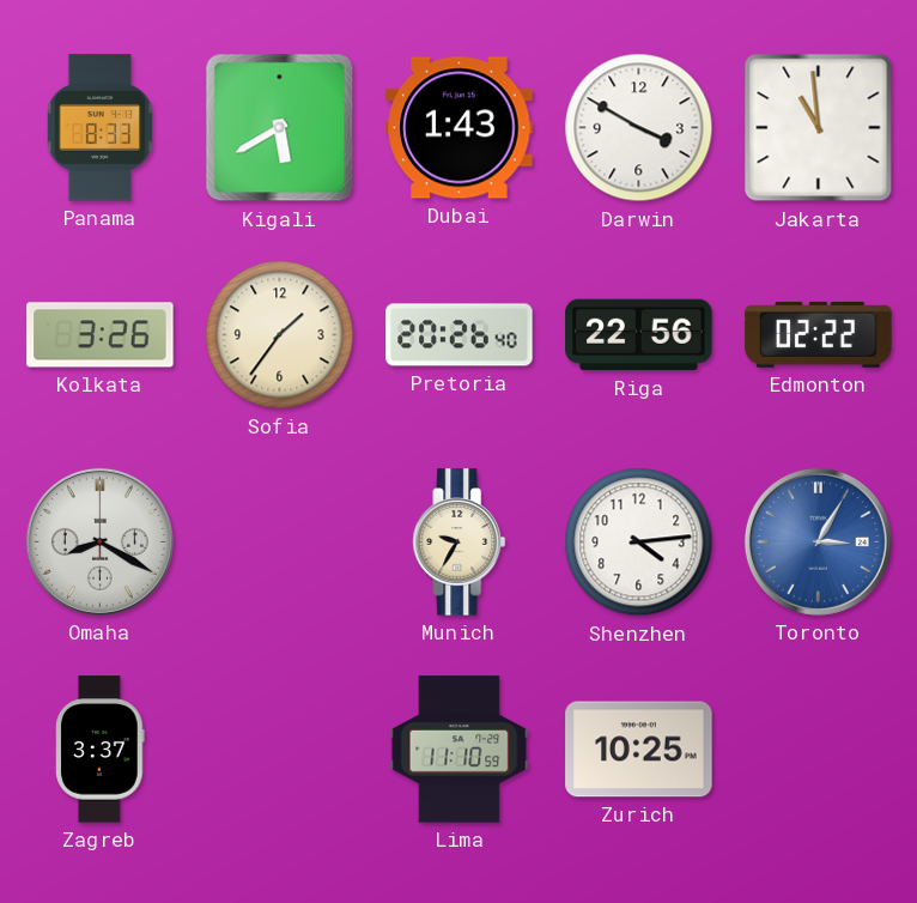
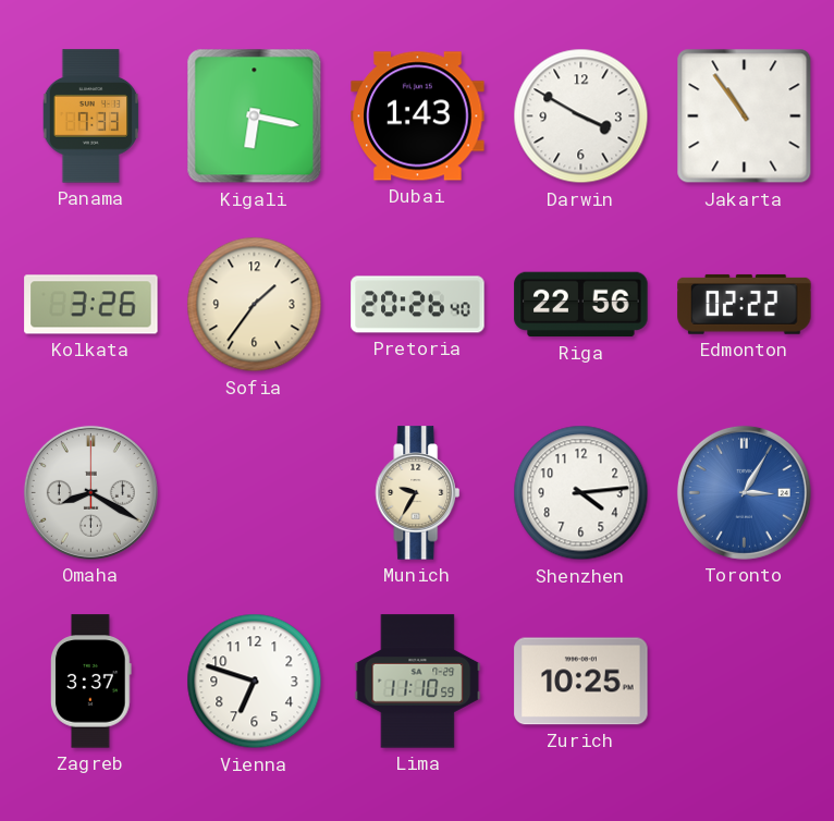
Panama: 8:33 -> 7:33
Kigali: 5:40 -> 6:17
Jakarta: 10:59 -> 10:54
Vienna: none -> 6:48
